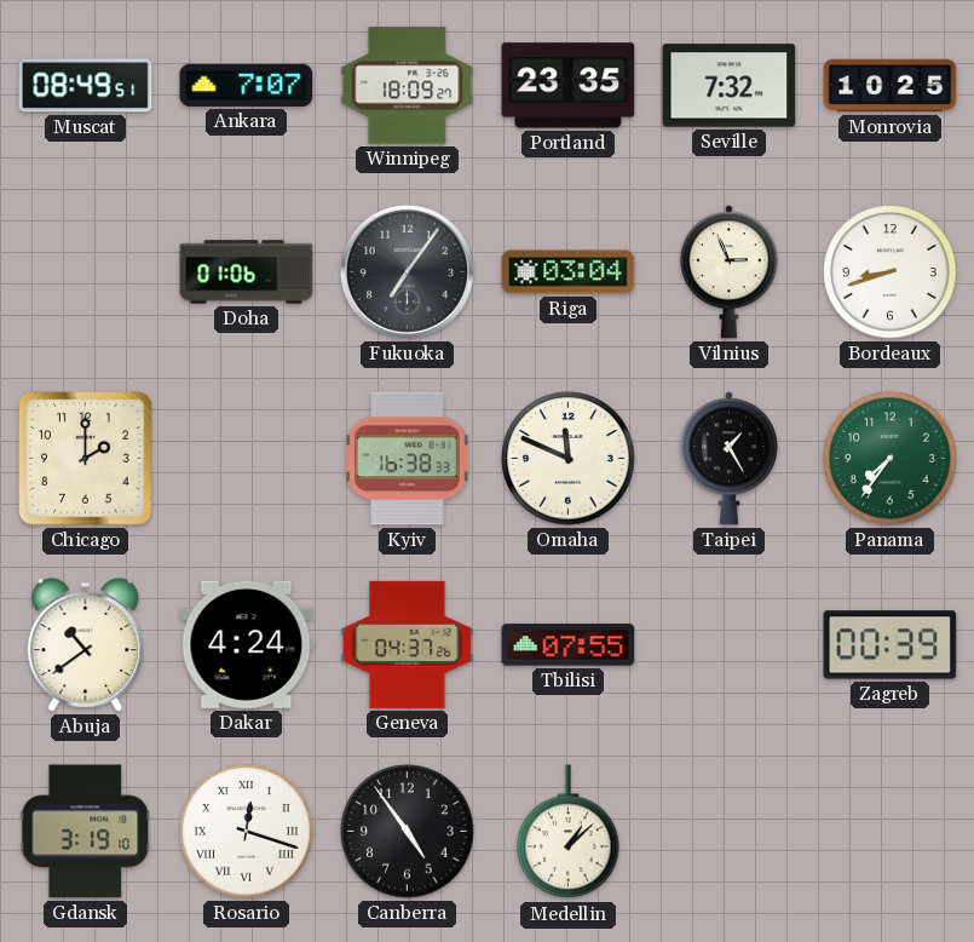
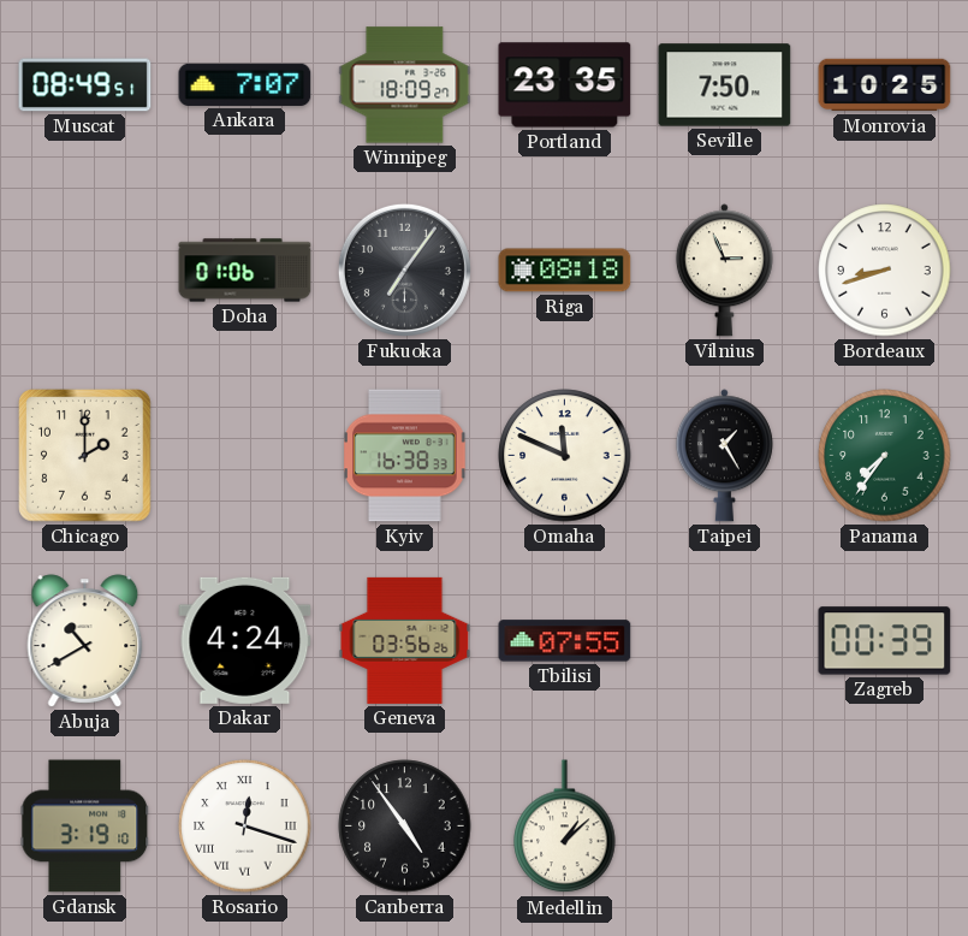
Seville: 7:32 -> 7:50
Riga: 03:04 -> 08:18
Abuja: 10:39 -> 10:40
Geneva: 04:37 -> 03:56
